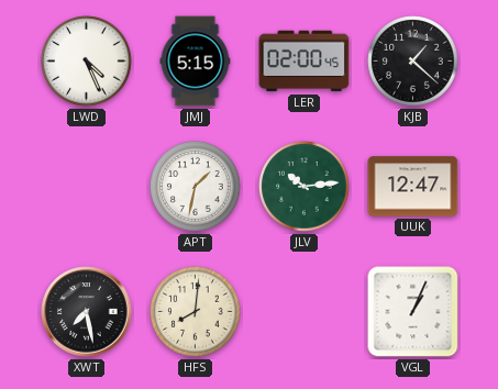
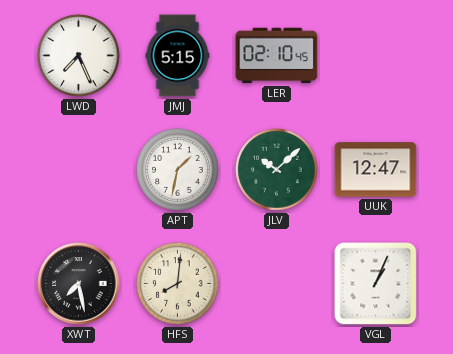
LWD: 4:26 -> 7:26
LER: 02:00 -> 02:10
KJB: 1:22 -> none
JLV: 10:14 -> 10:08
